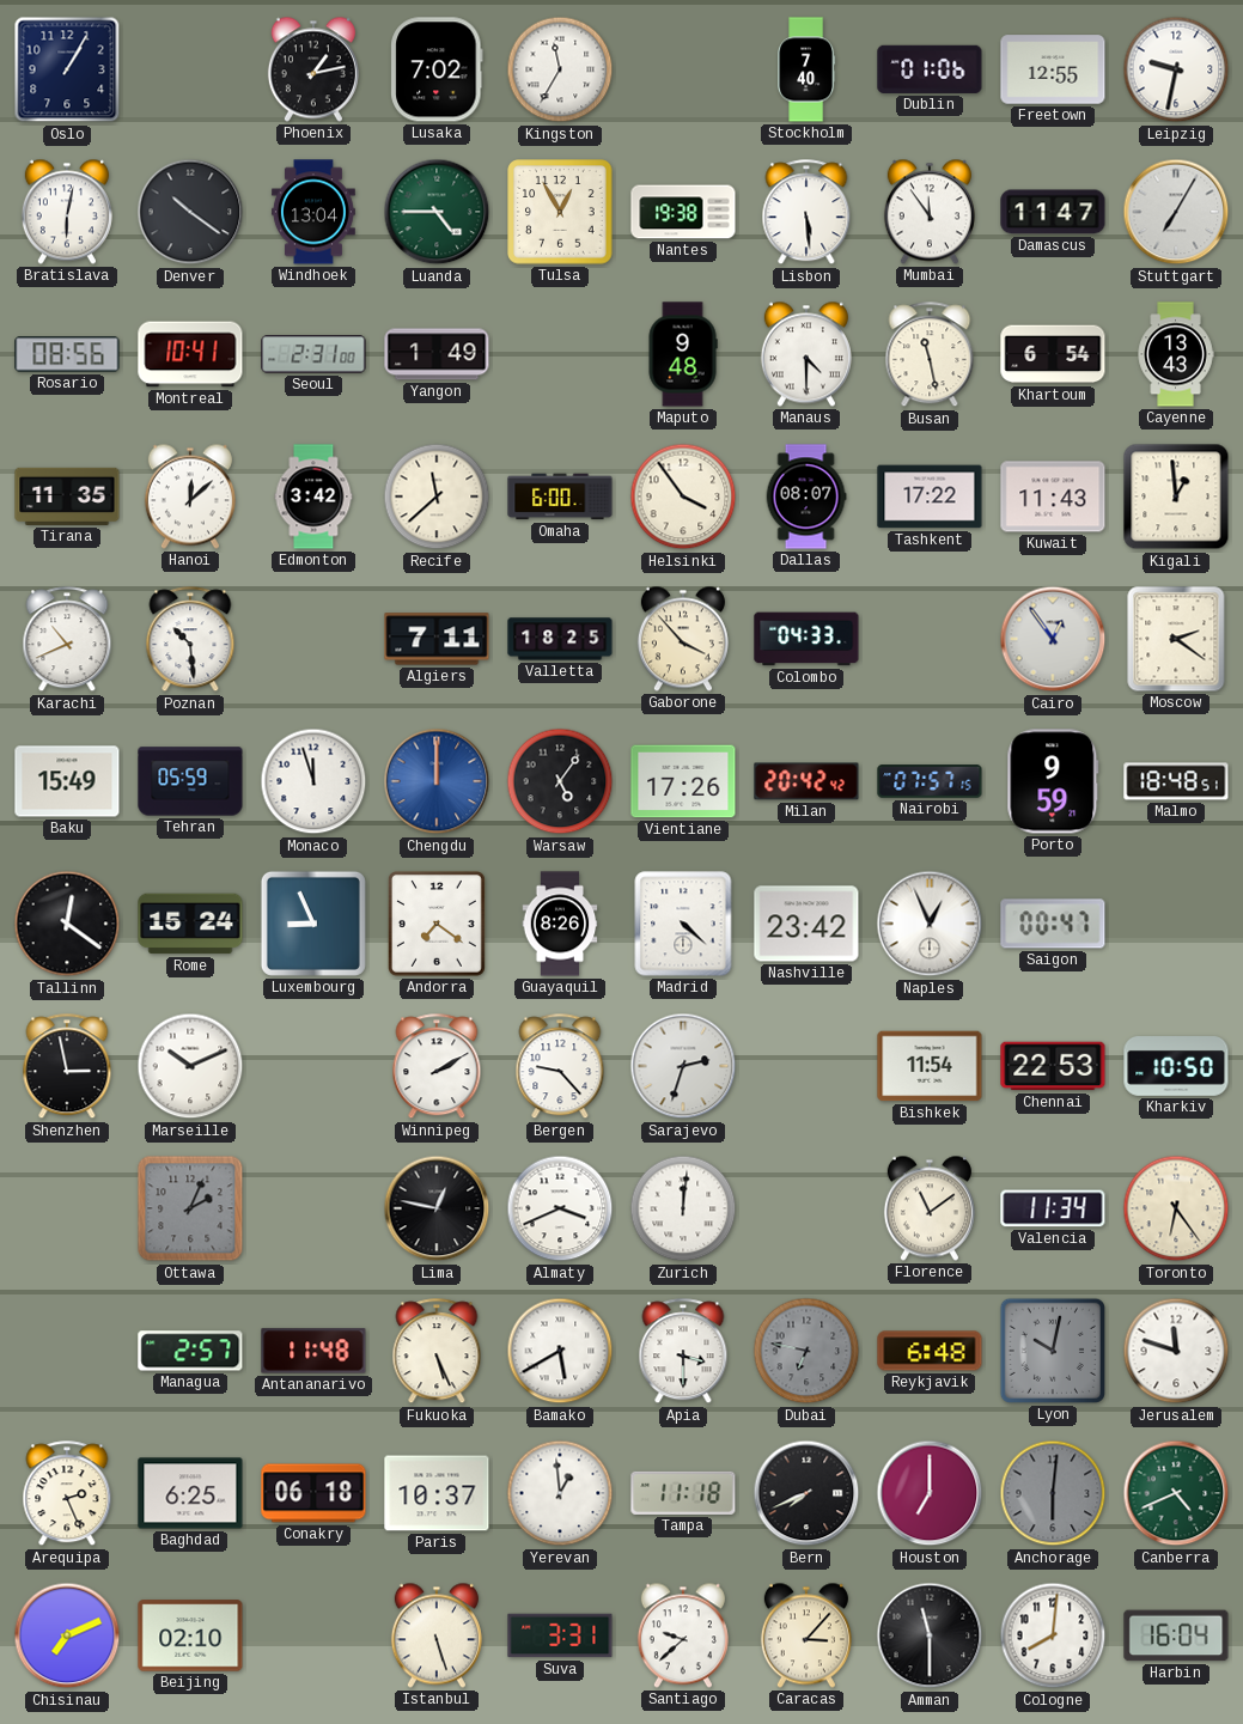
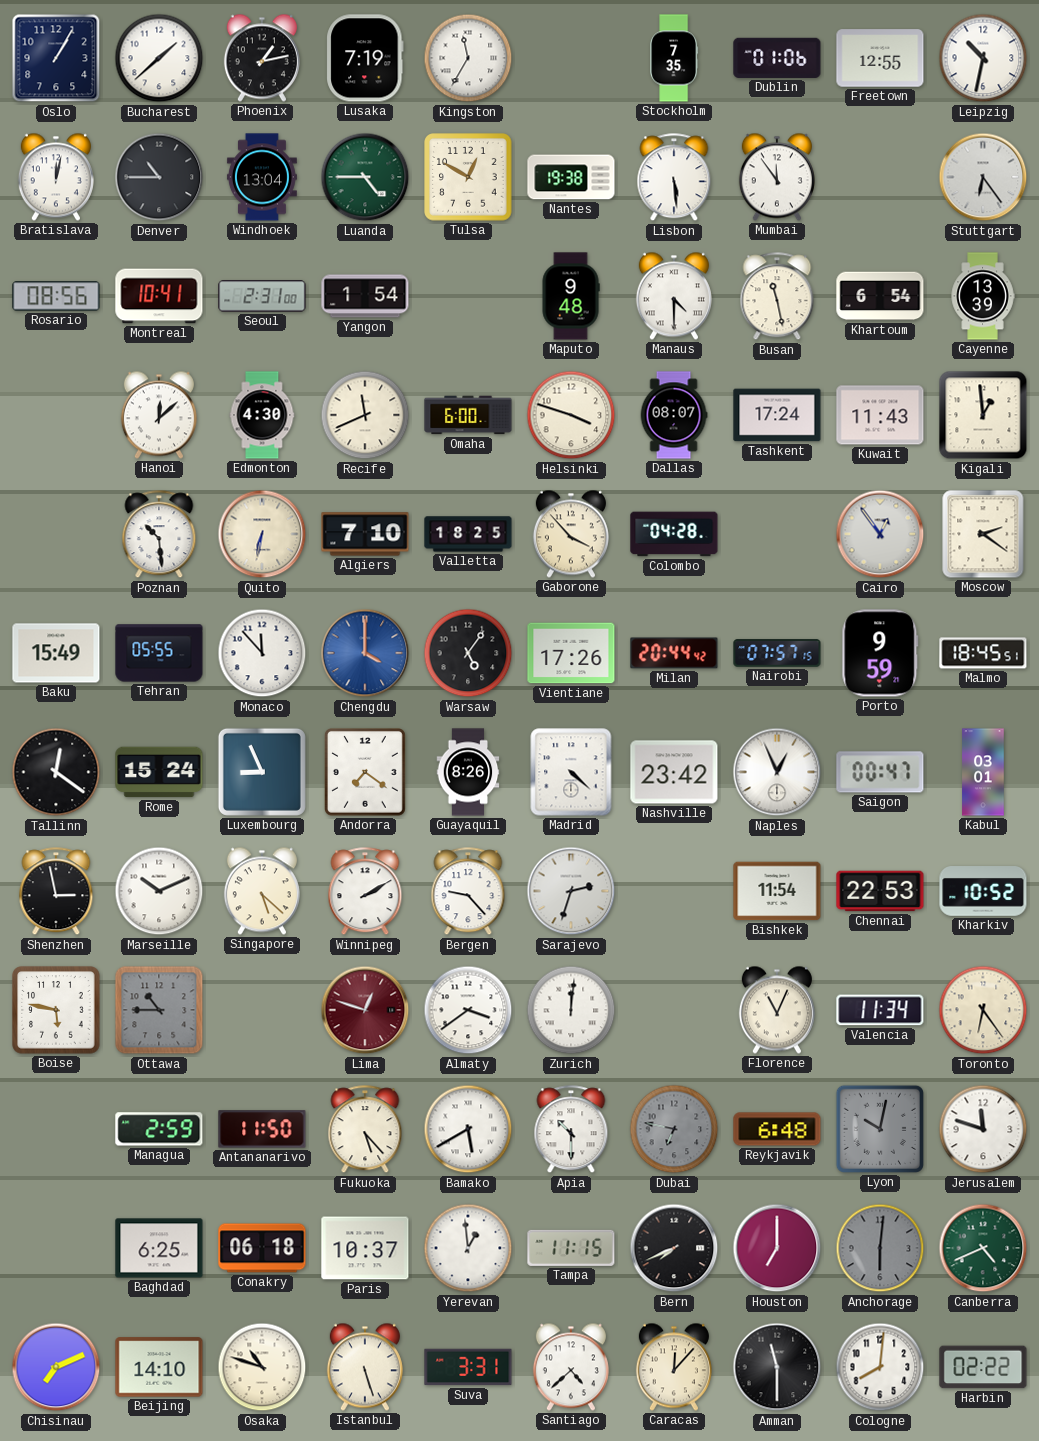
Bucharest: none -> 1:38
Lusaka: 7:02 -> 7:19
Stockholm: 7:40 -> 7:35
Leipzig: 9:32 -> 10:32
Bratislava: 6:02 -> 12:02
Denver: 10:21 -> 10:45
Tulsa: 12:55 -> 12:50
Damascus: 11:47 -> none
Stuttgart: 7:05 -> 6:24
Yangon: 1:49 -> 1:54
Cayenne: 13:43 -> 13:39
Tirana: 11:35 -> none
Edmonton: 3:42 -> 4:30
Recife: 11:38 -> 11:41
Helsinki: 3:54 -> 3:48
Tashkent: 17:22 -> 17:24
Karachi: 10:41 -> none
Quito: none -> 6:32
Algiers: 7:11 -> 7:10
Colombo: 04:33 -> 04:28
Tehran: 05:59 -> 05:55
Monaco: 11:57 -> 11:53
Chengdu: 12:00 -> 4:00
Milan: 20:42 -> 20:44
Malmo: 18:48 -> 18:45
Kabul: none -> 03:01
Singapore: none -> 5:22
Kharkiv: 10:50 -> 10:52
Boise: none -> 5:47
Ottawa: 2:04 -> 10:45
Lima: 12:47 -> 12:48
Lima dial: black -> burgundy
Almaty: 3:41 -> 3:39
Florence: 11:09 -> 11:04
Managua: 2:57 -> 2:59
Antananarivo: 11:48 -> 11:50
Fukuoka: 5:26 -> 5:23
Apia: 3:30 -> 10:30
Arequipa: 2:26 -> none
Tampa: 11:18 -> 11:15
Beijing: 02:10 -> 14:10
Osaka: none -> 10:48
Santiago: 9:38 -> 4:38
Caracas: 3:07 -> 12:07
Harbin: 16:04 -> 02:22
